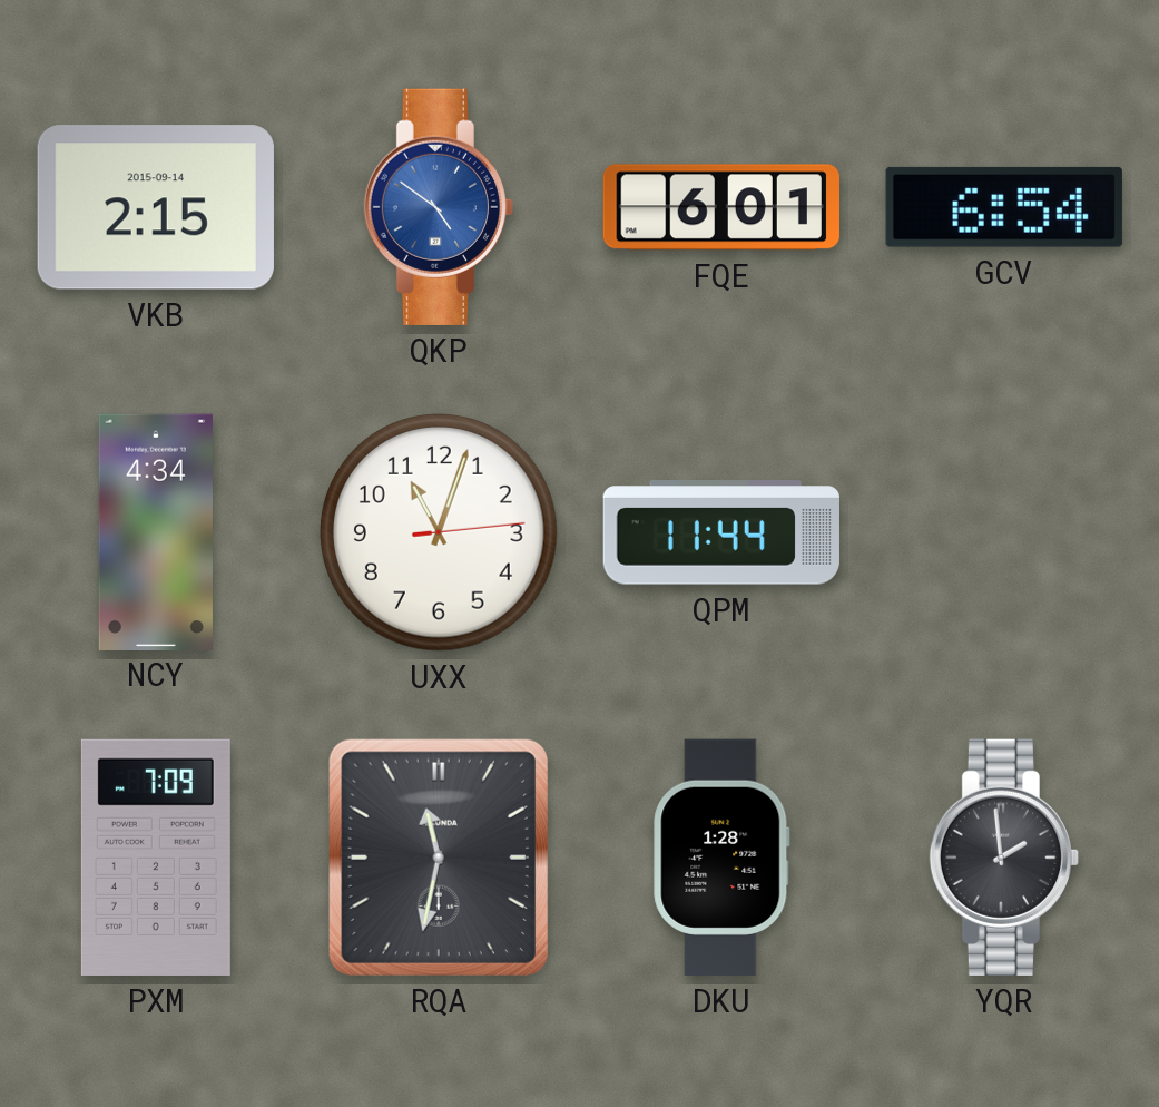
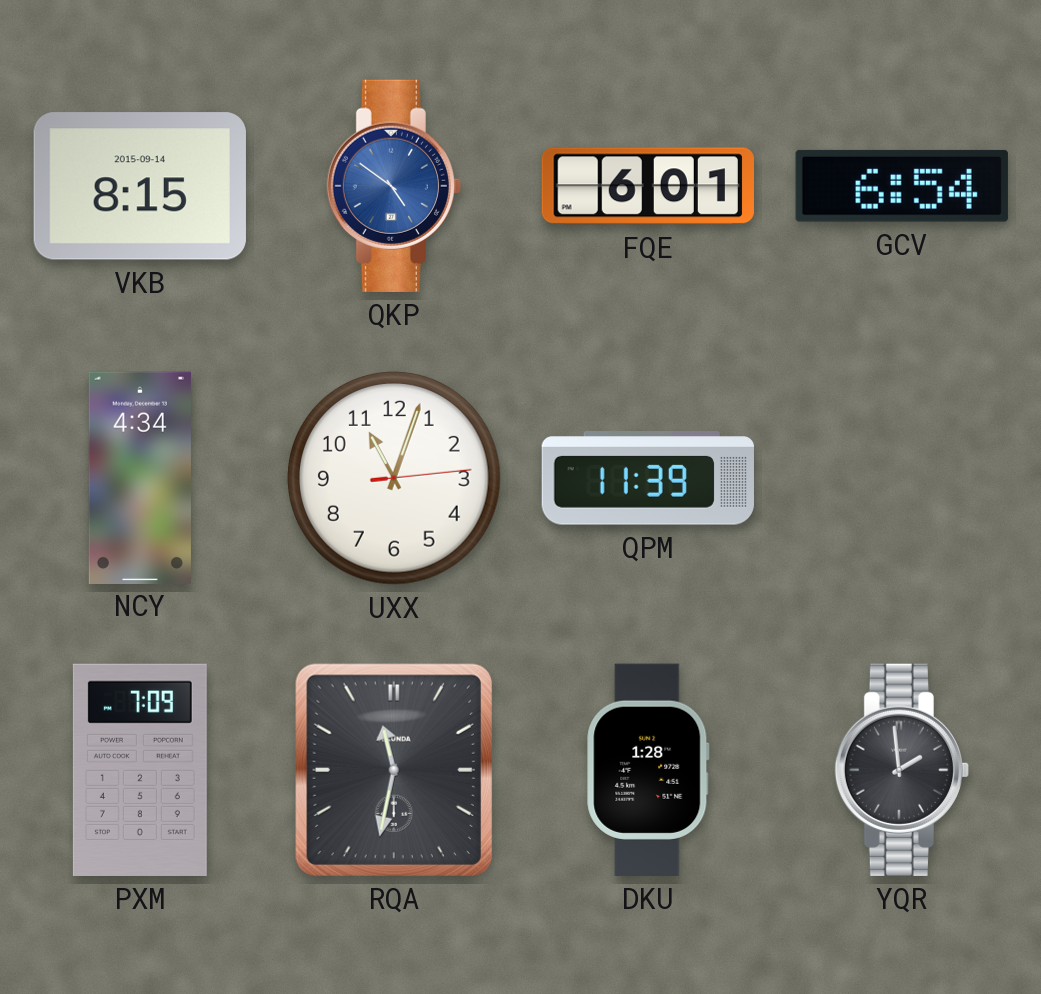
VKB: 2:15 -> 8:15
QPM: 11:44 -> 11:39
